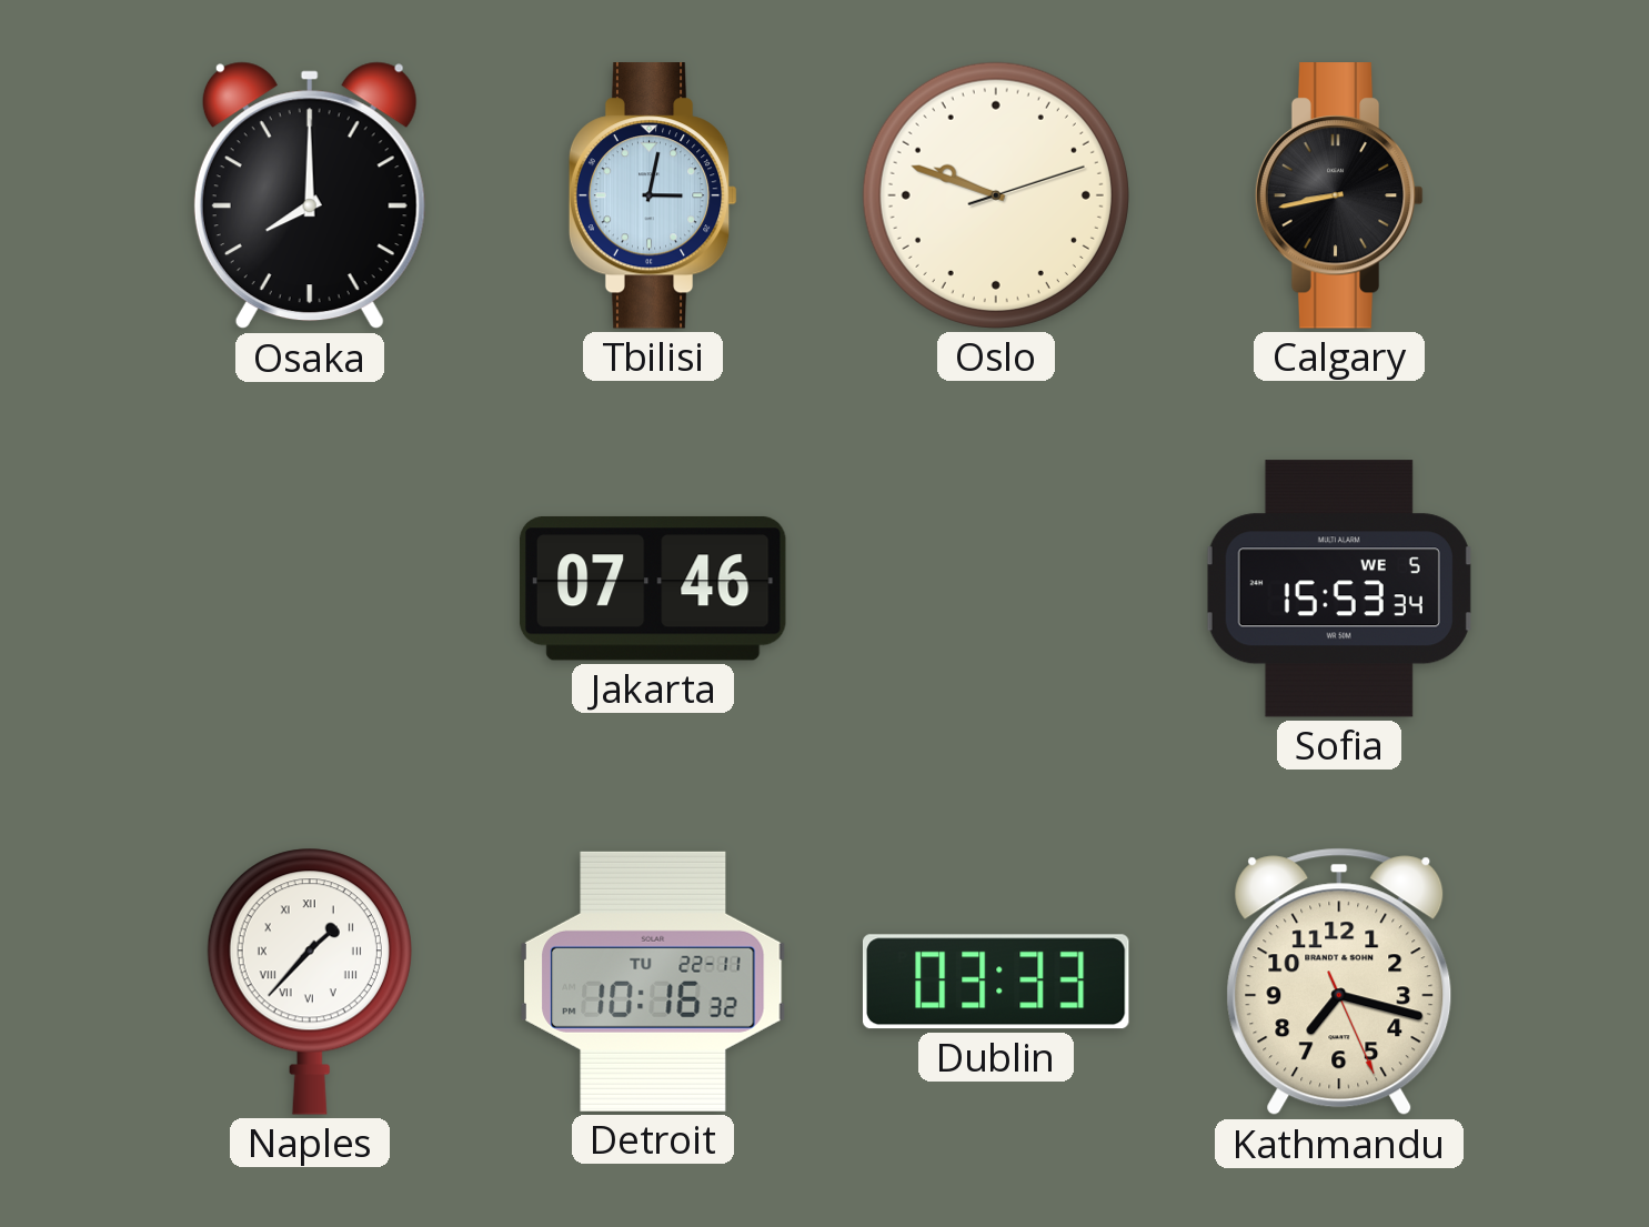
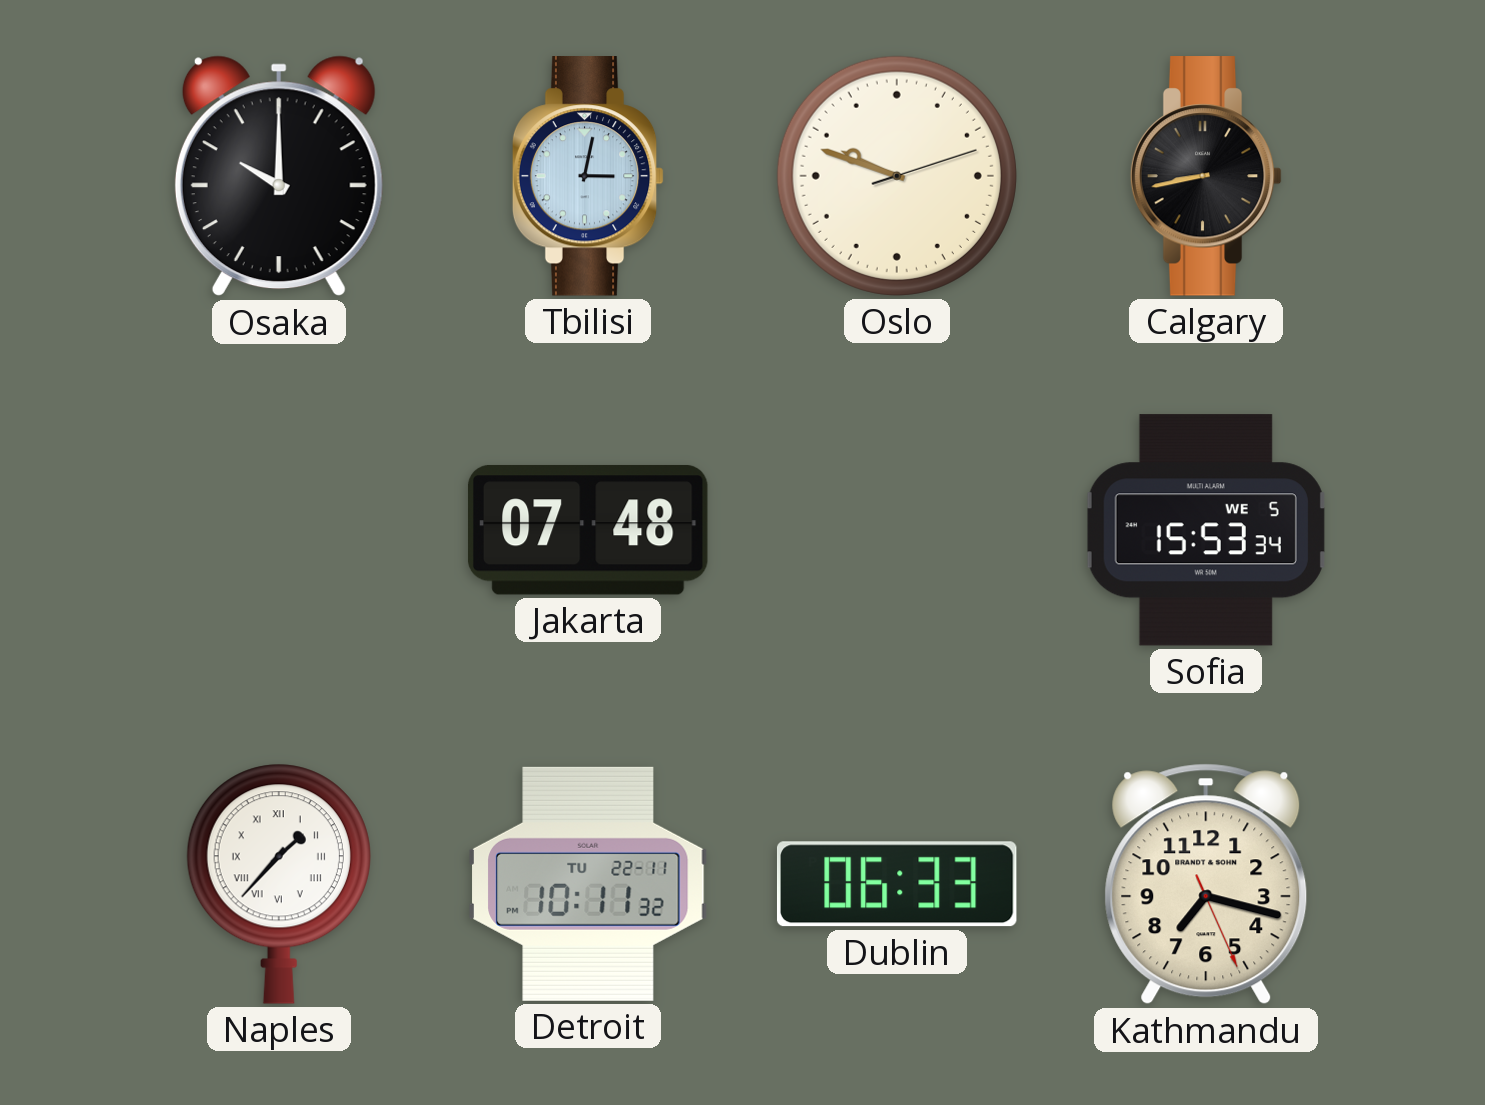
Osaka: 8:00 -> 10:00
Jakarta: 07:46 -> 07:48
Detroit: 10:16 -> 10:11
Dublin: 03:33 -> 06:33
